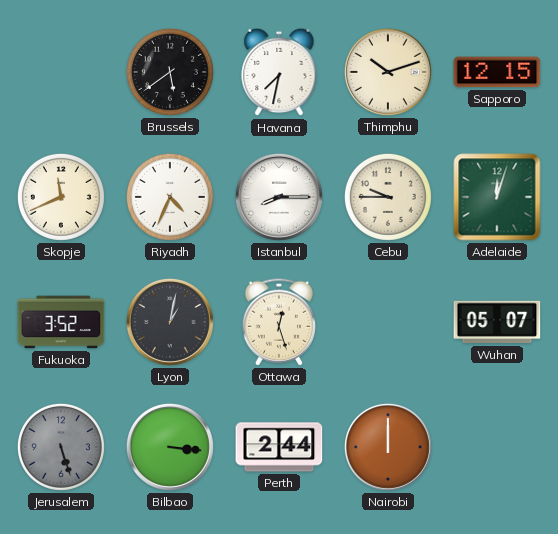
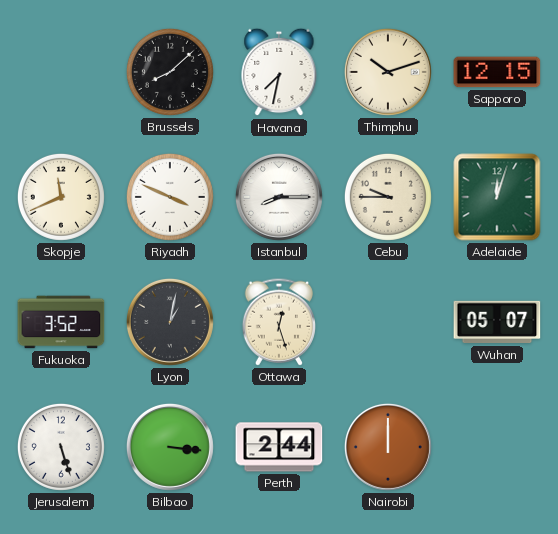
Brussels: 5:39 -> 8:08
Riyadh: 4:34 -> 3:49
Jerusalem dial: grey -> white
